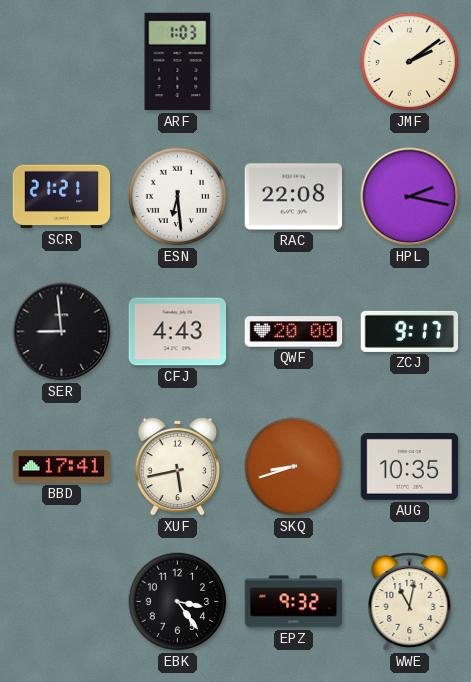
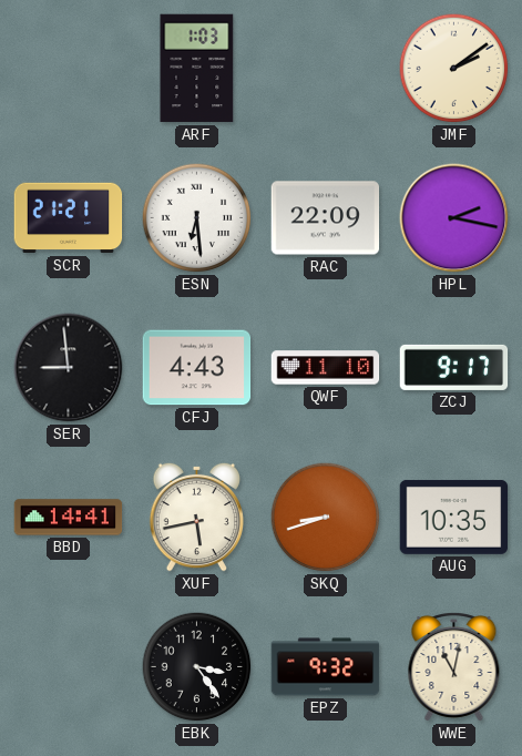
RAC: 22:08 -> 22:09
QWF: 20:00 -> 11:10
BBD: 17:41 -> 14:41
